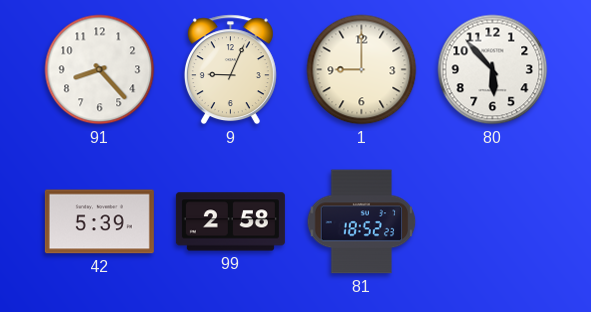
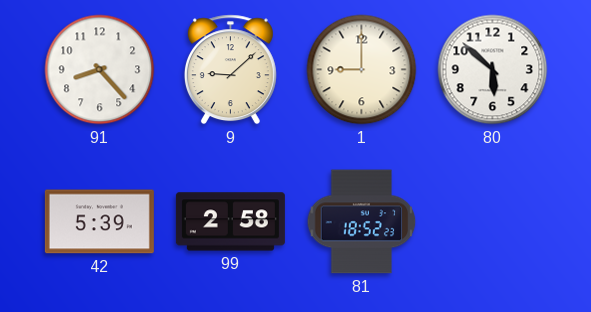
9: 9:04 -> 9:08
80: 5:53 -> 5:52
